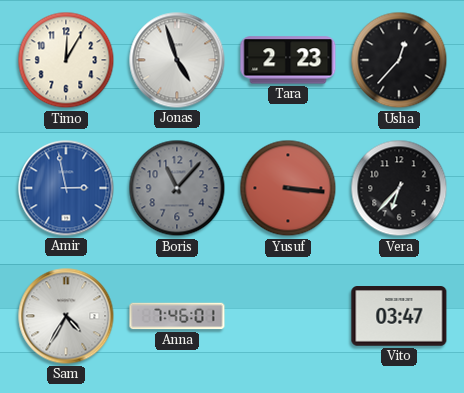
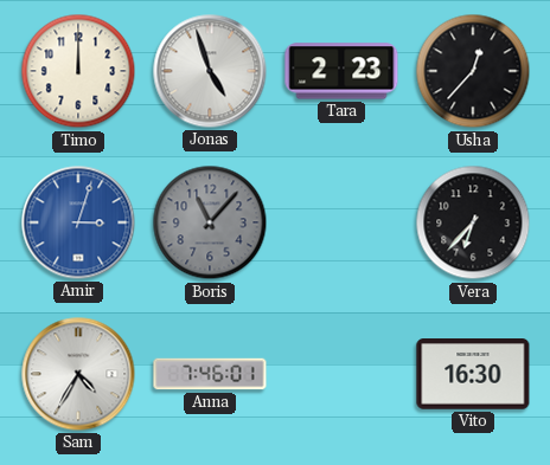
Timo: 12:05 -> 12:00
Amir: 2:58 -> 3:03
Yusuf: 3:16 -> none
Vito: 03:47 -> 16:30
